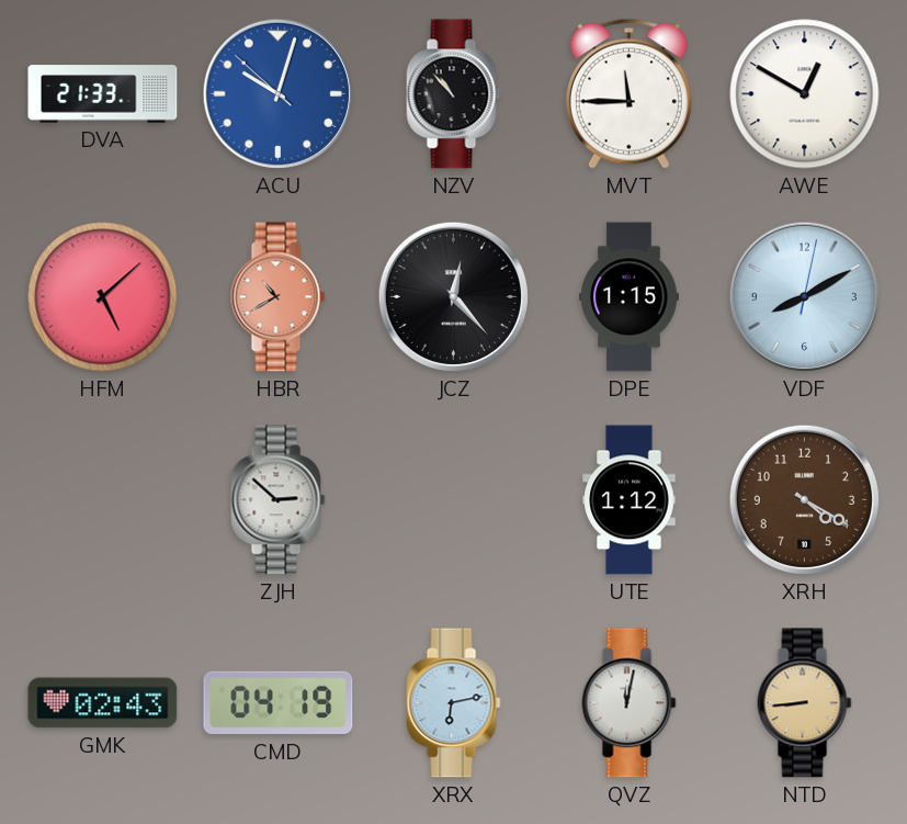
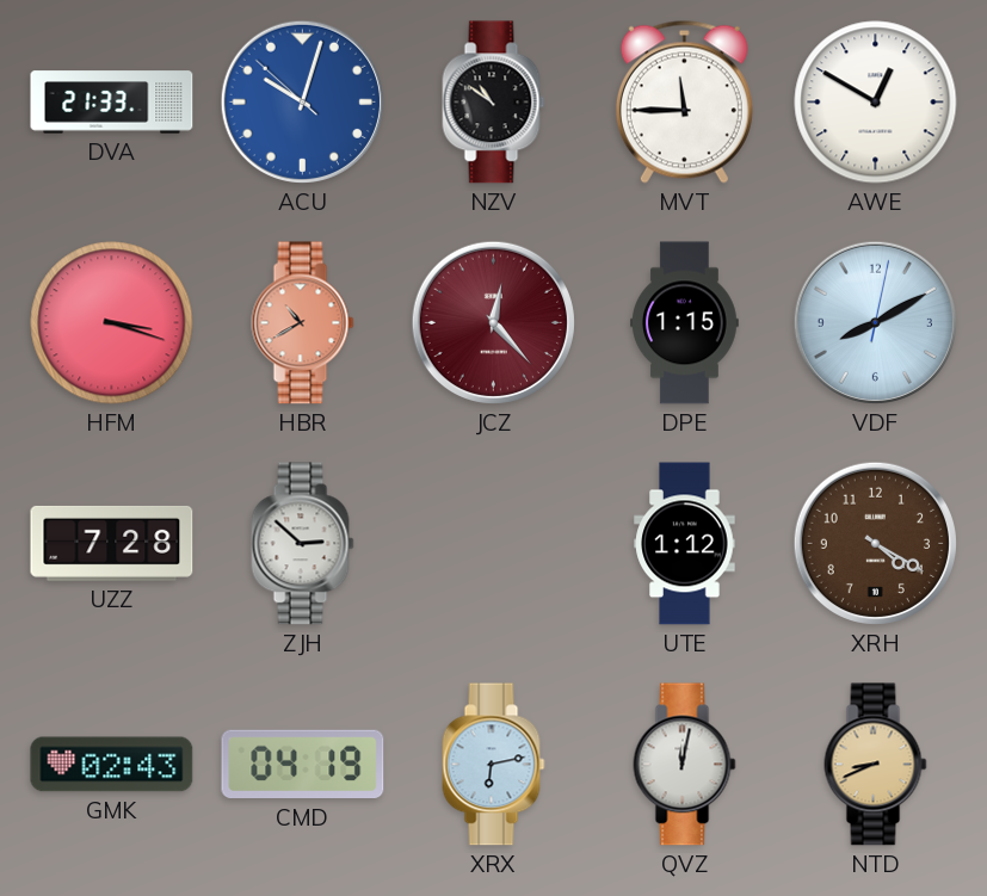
NZV: 10:53 -> 10:51
HFM: 5:08 -> 3:18
JCZ dial: black -> burgundy
UZZ: none -> 7:28
NTD: 8:44 -> 8:41
